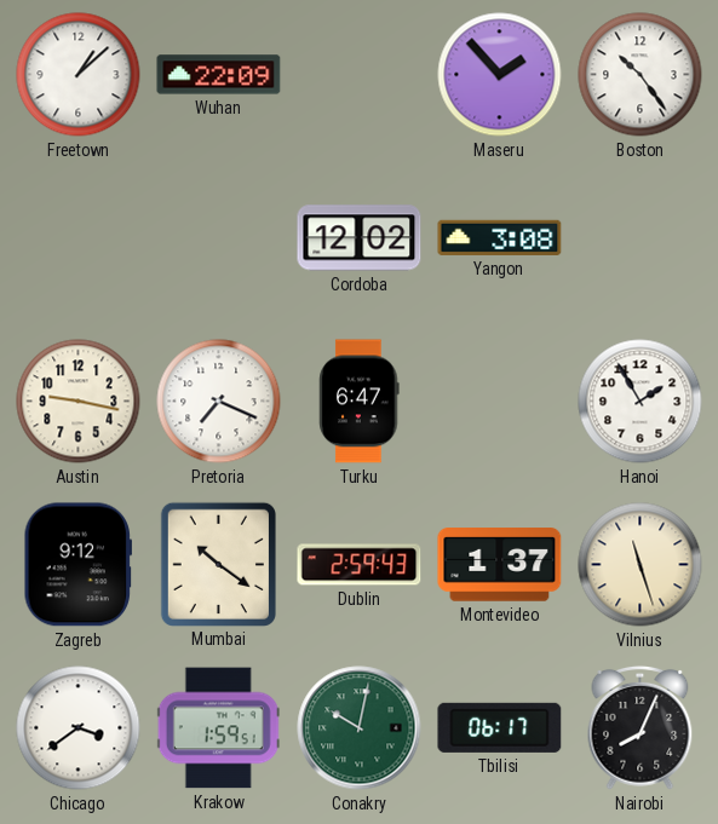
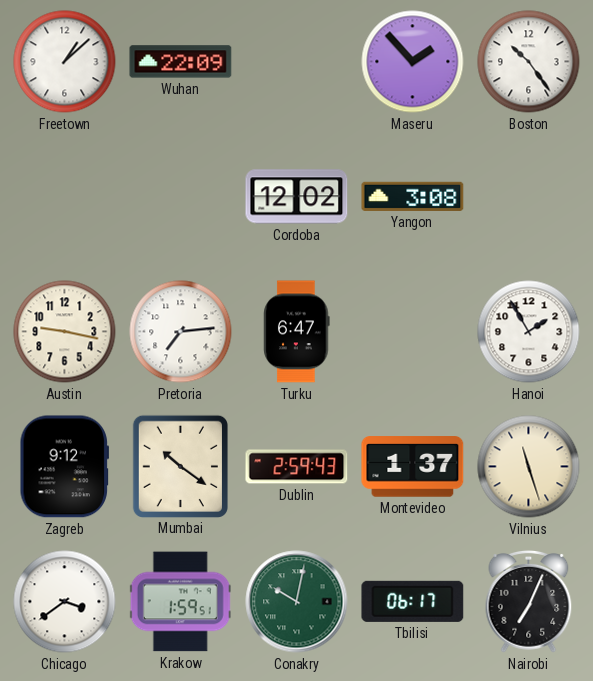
Pretoria: 7:19 -> 7:14
Nairobi: 8:04 -> 7:04
